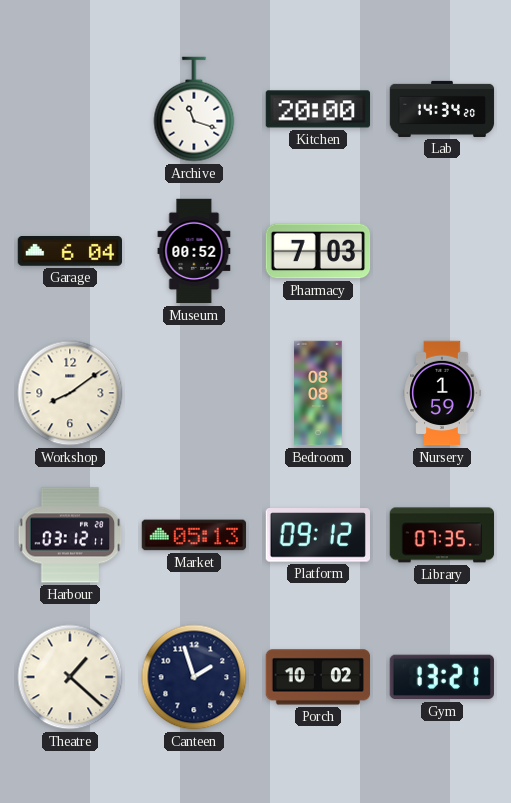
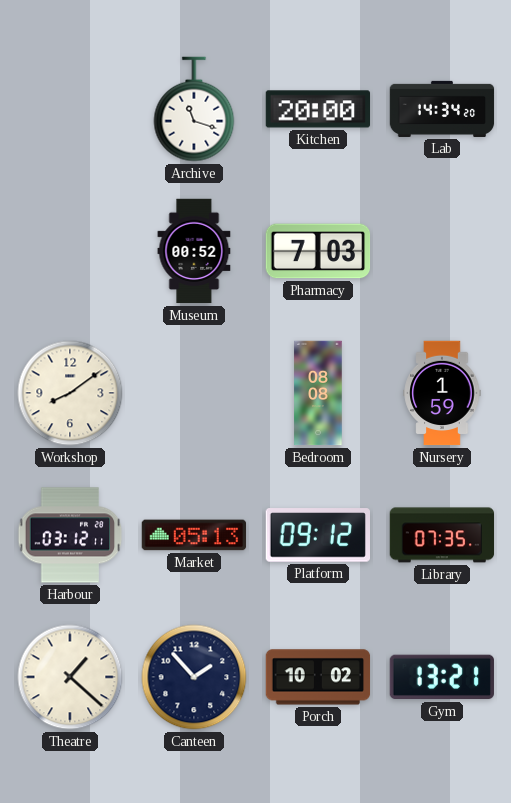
Garage: 6:04 -> none
Canteen: 1:57 -> 1:53
